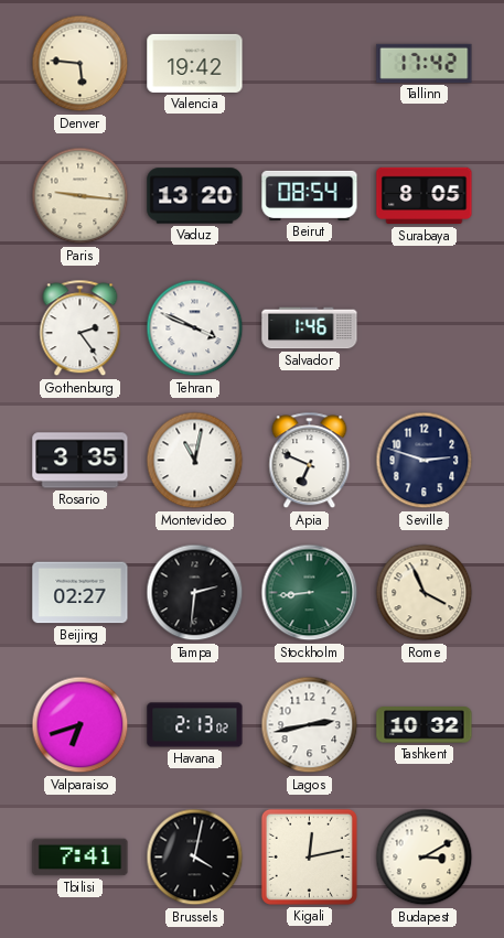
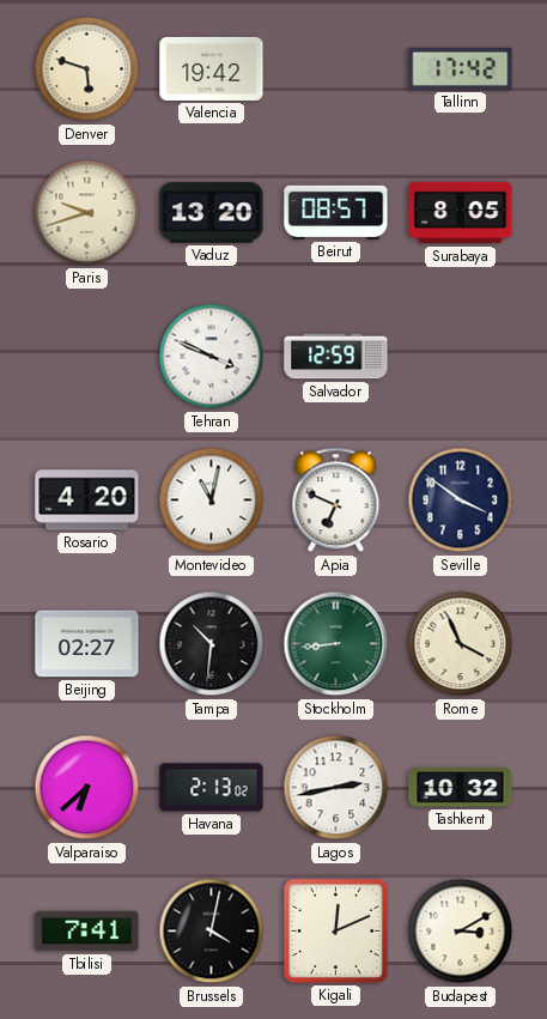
Denver: 5:46 -> 5:48
Paris: 9:16 -> 9:42
Beirut: 08:54 -> 08:57
Gothenburg: 2:24 -> none
Salvador: 1:46 -> 12:59
Rosario: 3:35 -> 4:20
Seville: 2:48 -> 3:51
Tampa: 2:31 -> 10:31
Valparaiso: 6:42 -> 6:38
Kigali: 12:13 -> 12:11
